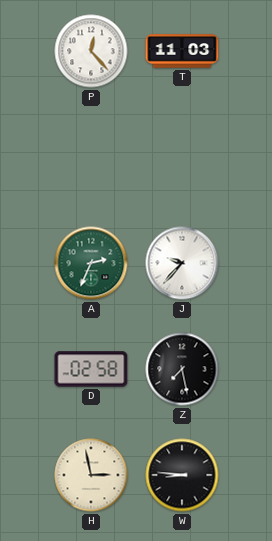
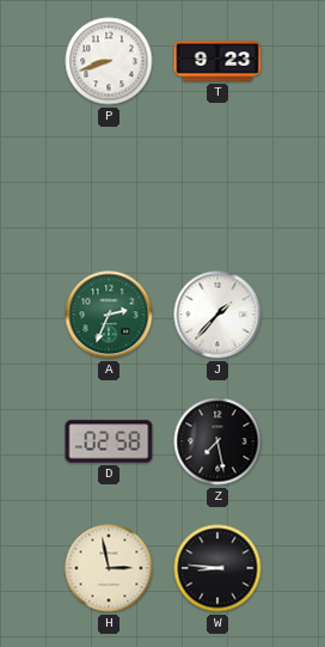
P: 12:23 -> 8:42
T: 11:03 -> 9:23
J: 9:37 -> 1:37
